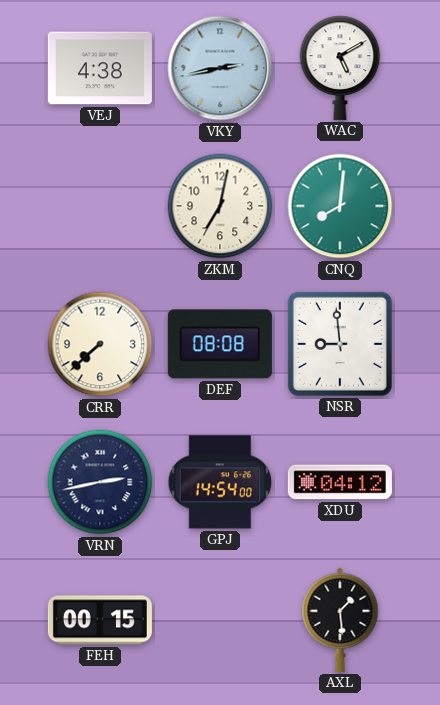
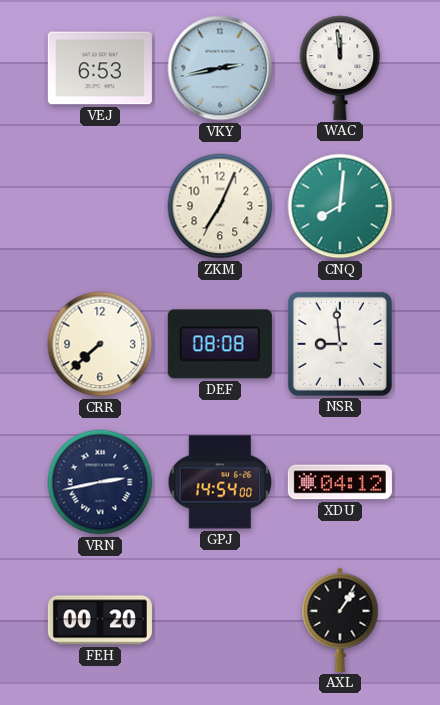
VEJ: 4:38 -> 6:53
WAC: 5:10 -> 11:59
ZKM: 7:02 -> 7:04
FEH: 00:15 -> 00:20
AXL: 1:29 -> 1:06
